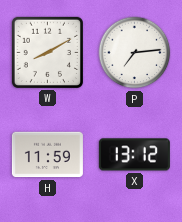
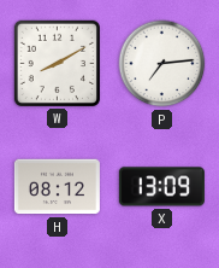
H: 11:59 -> 08:12
X: 13:12 -> 13:09
